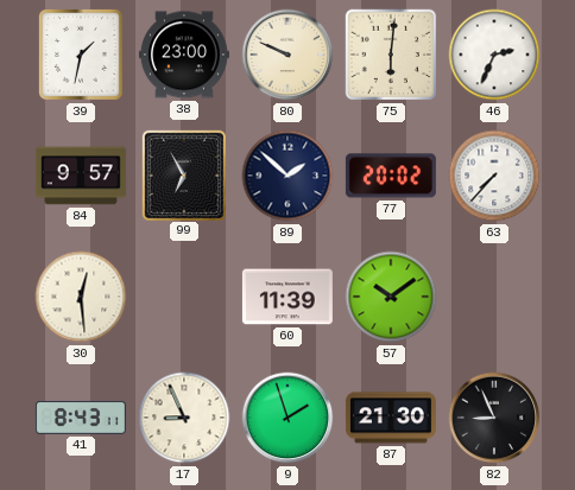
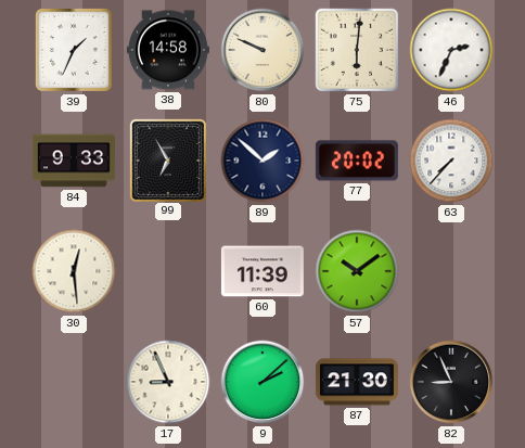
39: 1:32 -> 1:34
38: 23:00 -> 14:58
84: 9:57 -> 9:33
41: 8:43 -> none
9: 1:57 -> 2:08
